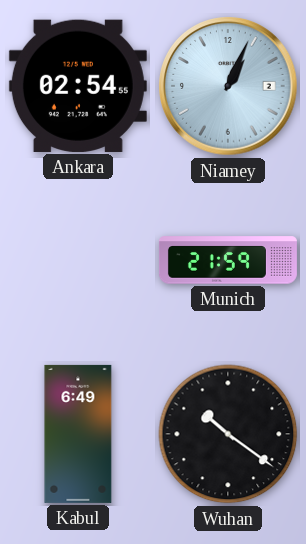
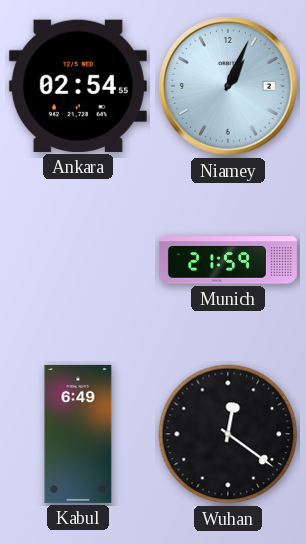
Wuhan: 10:21 -> 12:21
